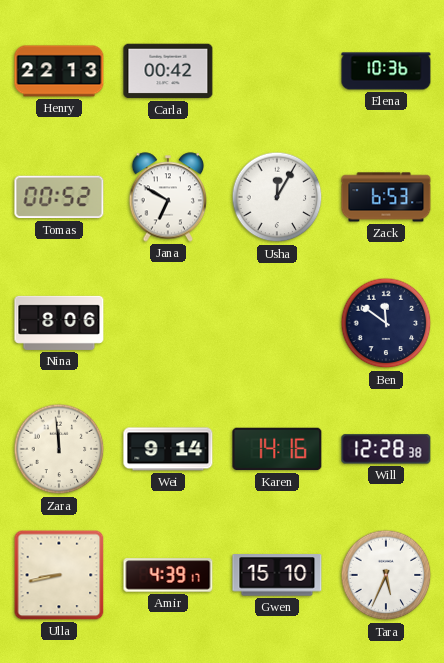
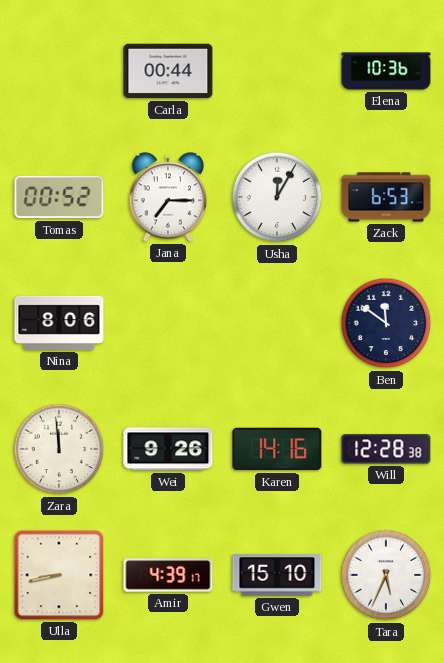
Henry: 22:13 -> none
Carla: 00:42 -> 00:44
Jana: 6:50 -> 7:15
Wei: 9:14 -> 9:26
